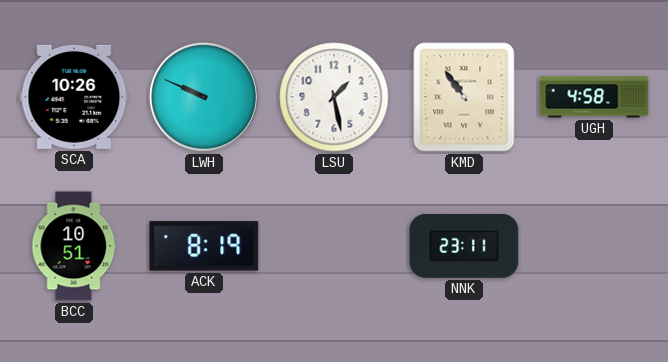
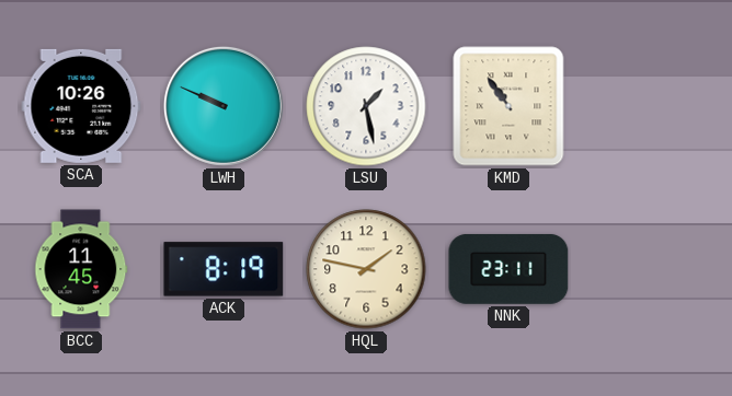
UGH: 4:58 -> none
BCC: 10:51 -> 11:45
HQL: none -> 1:47
